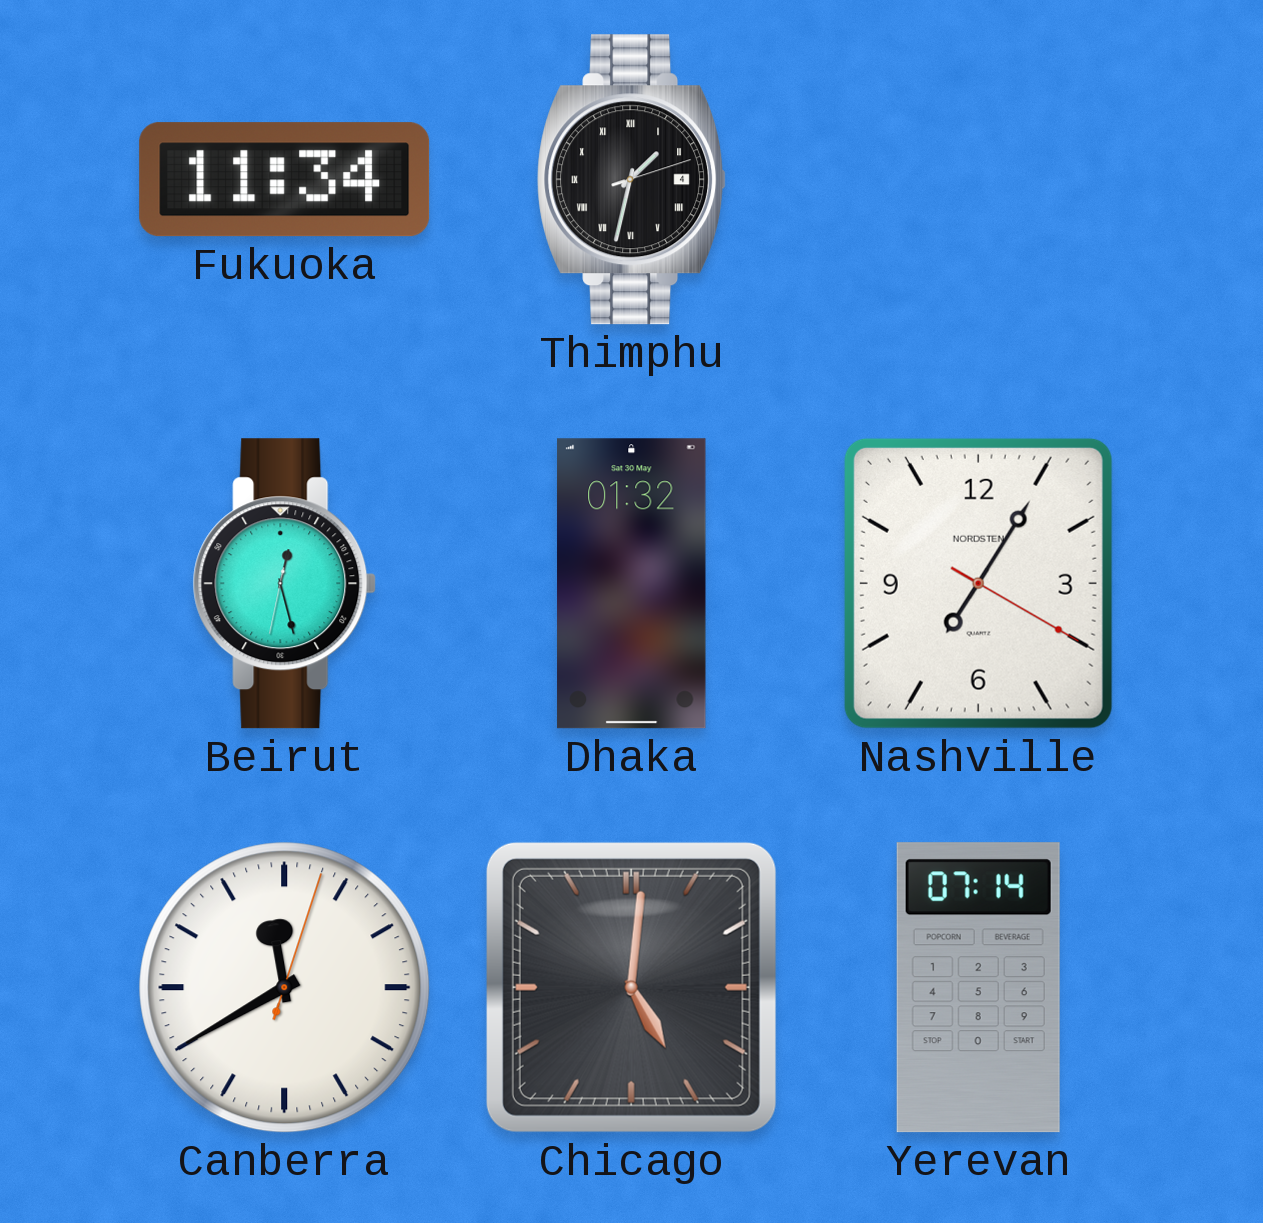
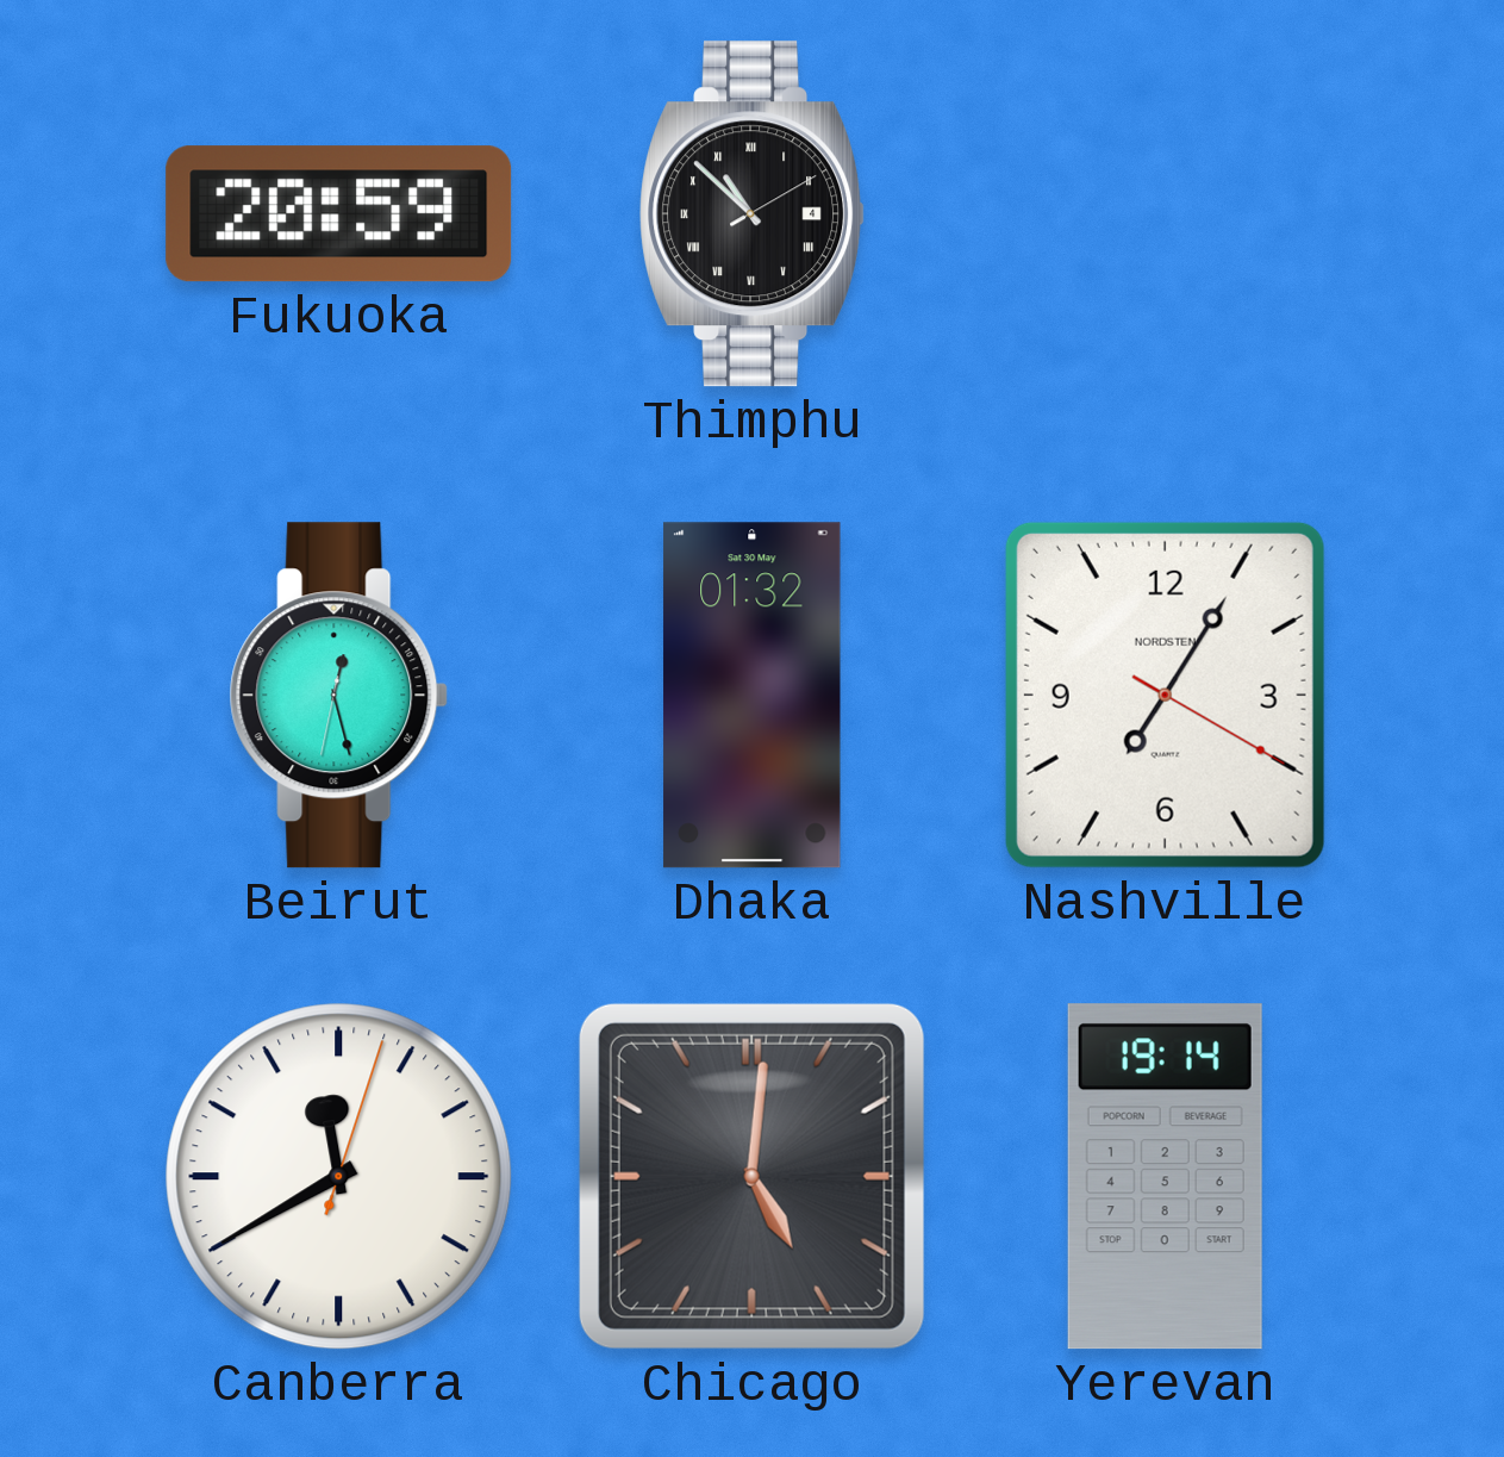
Fukuoka: 11:34 -> 20:59
Thimphu: 1:32 -> 10:52
Yerevan: 07:14 -> 19:14
